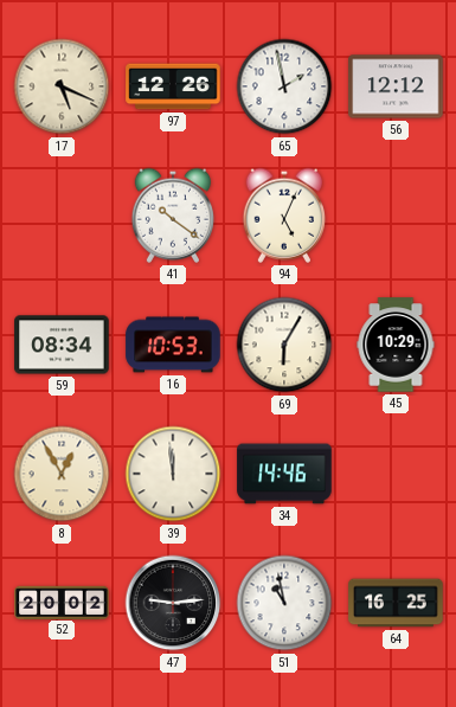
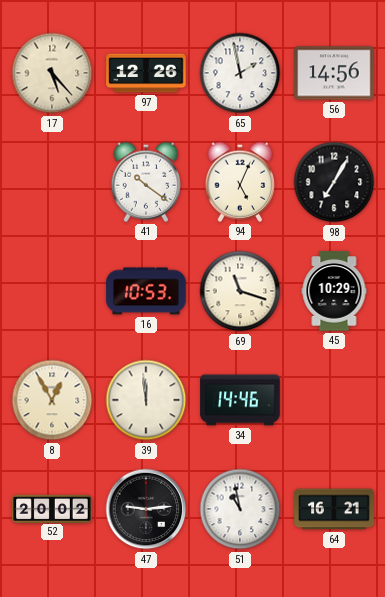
17: 5:19 -> 5:23
56: 12:12 -> 14:56
98: none -> 7:05
59: 08:34 -> none
69: 6:05 -> 11:18
64: 16:25 -> 16:21
